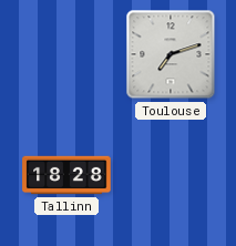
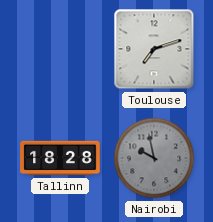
Nairobi: none -> 9:58
